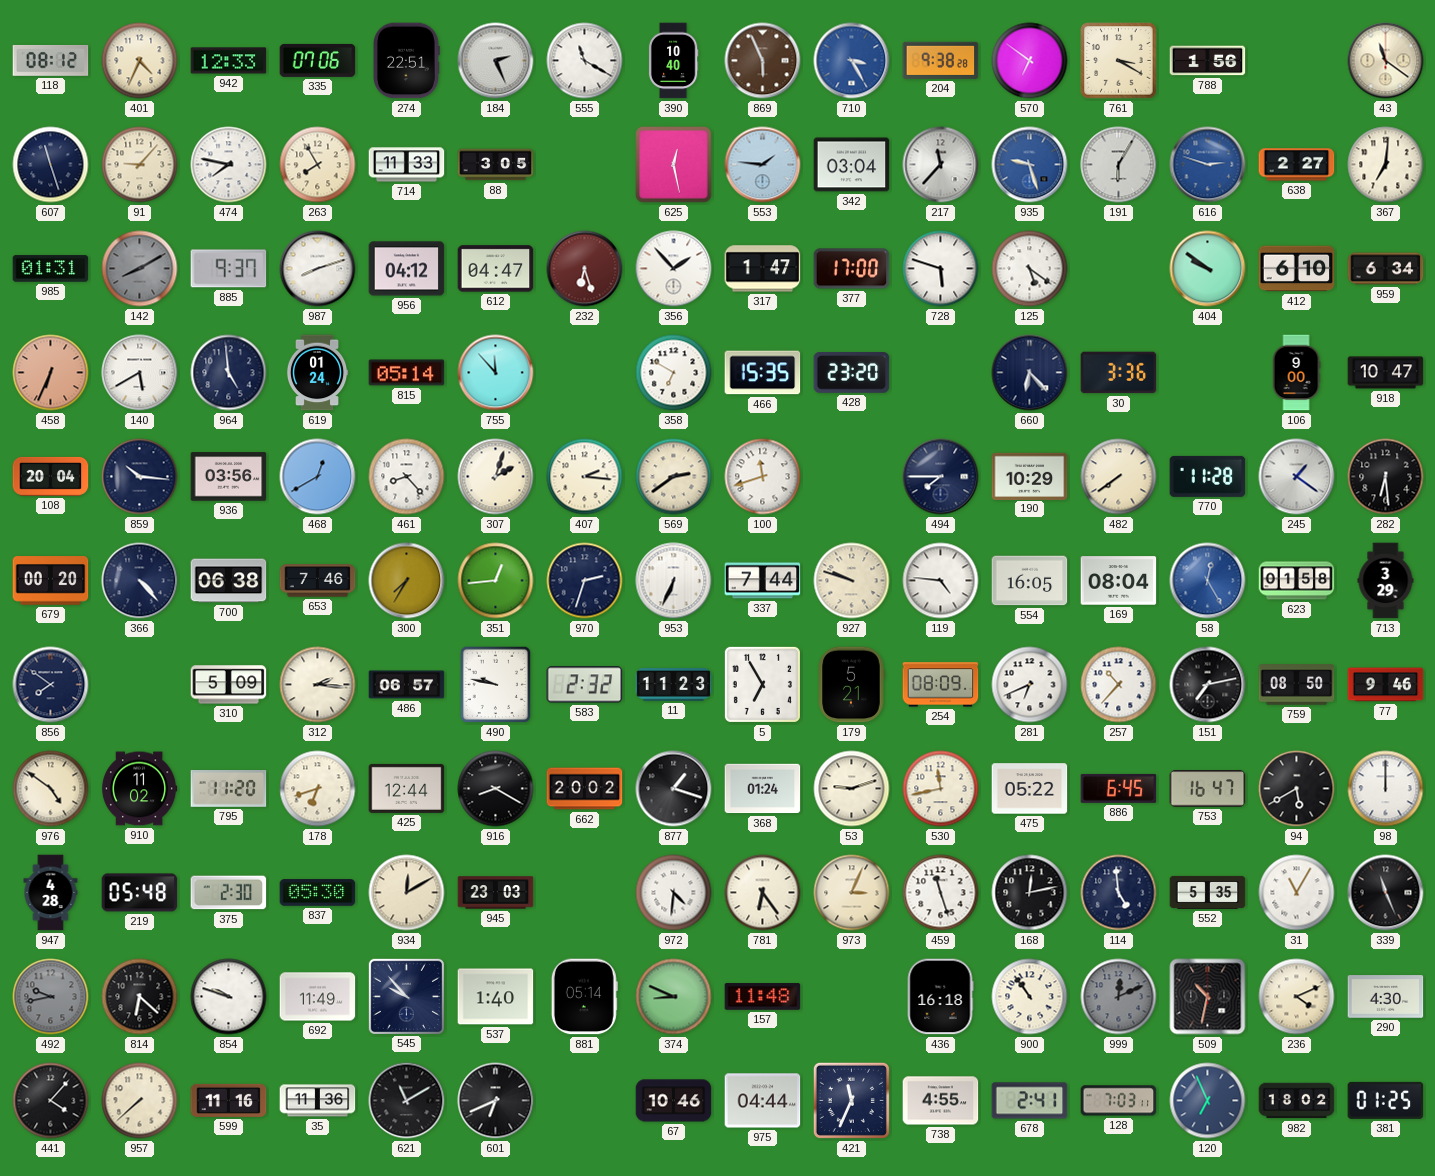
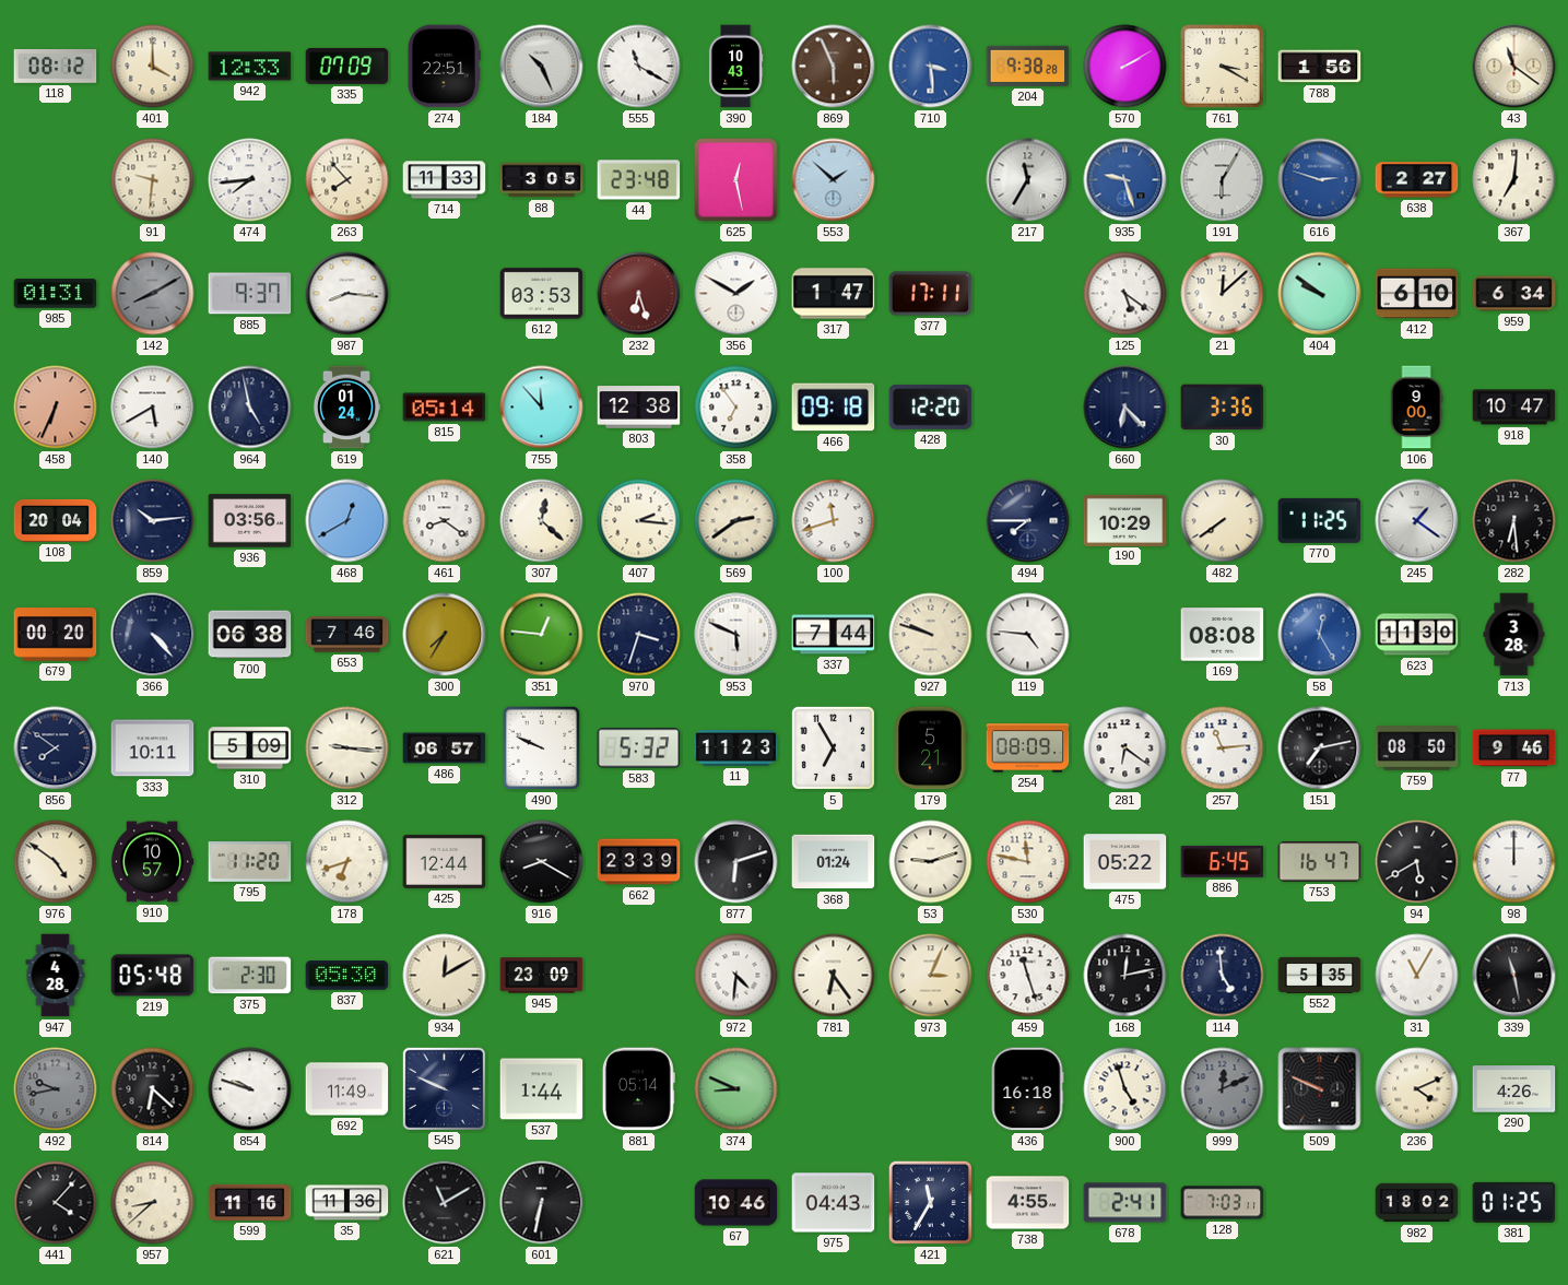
401: 4:34 -> 4:00
335: 07:06 -> 07:09
184: 2:26 -> 10:26
390: 10:40 -> 10:43
710: 3:25 -> 3:29
570: 6:51 -> 2:10
607: 11:27 -> none
91: 9:07 -> 9:31
474: 7:47 -> 7:44
263: 7:55 -> 7:53
44: none -> 23:48
553: 1:46 -> 1:52
342: 03:04 -> none
217: 11:37 -> 11:35
987: 8:12 -> 8:16
956: 04:12 -> none
612: 04:47 -> 03:53
356: 1:53 -> 1:50
377: 17:00 -> 17:11
728: 5:48 -> none
21: none -> 12:08
964: 4:59 -> 4:58
803: none -> 12:38
358: 6:50 -> 6:54
466: 15:35 -> 09:18
428: 23:20 -> 12:20
859: 10:16 -> 10:14
461: 8:23 -> 8:21
307: 2:03 -> 12:22
770: 11:28 -> 11:25
351: 12:44 -> 12:46
970: 2:33 -> 3:33
953: 6:34 -> 5:49
554: 16:05 -> none
169: 08:04 -> 08:08
623: 01:58 -> 11:30
713: 3:29 -> 3:28
333: none -> 10:11
312: 2:16 -> 9:16
490: 9:47 -> 9:49
583: 2:32 -> 5:32
281: 6:41 -> 6:21
257: 10:37 -> 11:14
910: 11:02 -> 10:57
662: 20:02 -> 23:39
877: 1:18 -> 6:12
530: 11:43 -> 11:47
945: 23:03 -> 23:09
339: 11:26 -> 11:28
545: 9:53 -> 9:49
537: 1:40 -> 1:44
157: 11:48 -> none
900: 10:54 -> 4:57
509: 10:32 -> 9:49
290: 4:30 -> 4:26
957: 7:38 -> 8:38
601: 6:41 -> 6:32
975: 04:44 -> 04:43
421: 11:34 -> 11:35
120: 6:56 -> none
